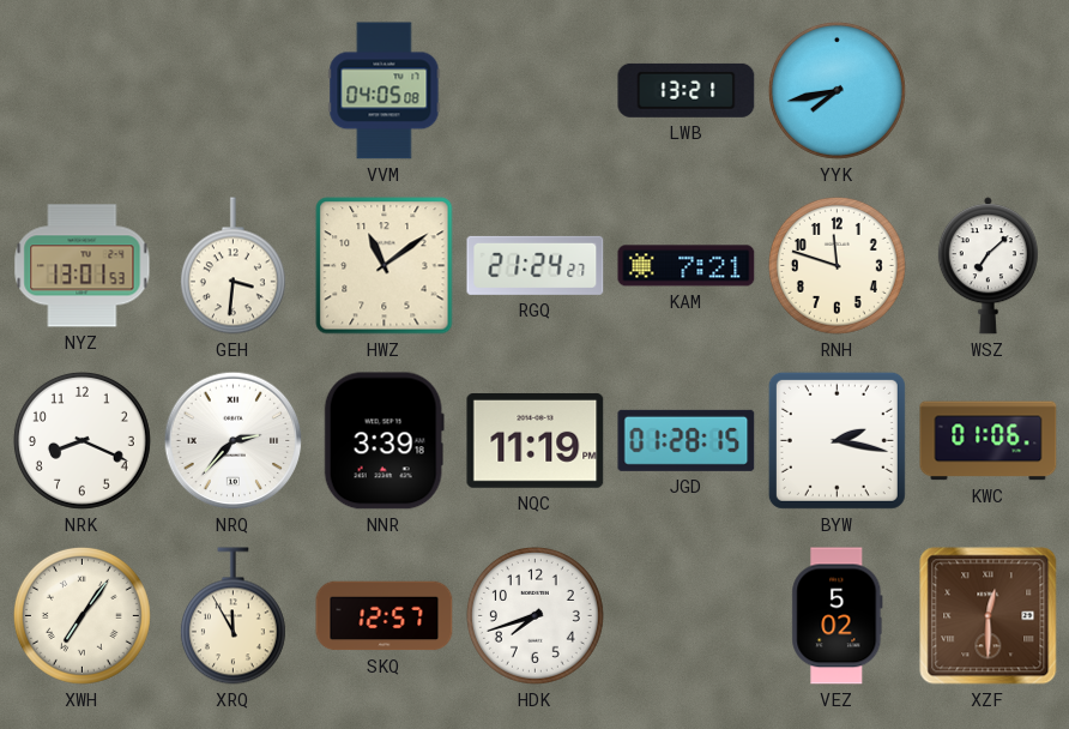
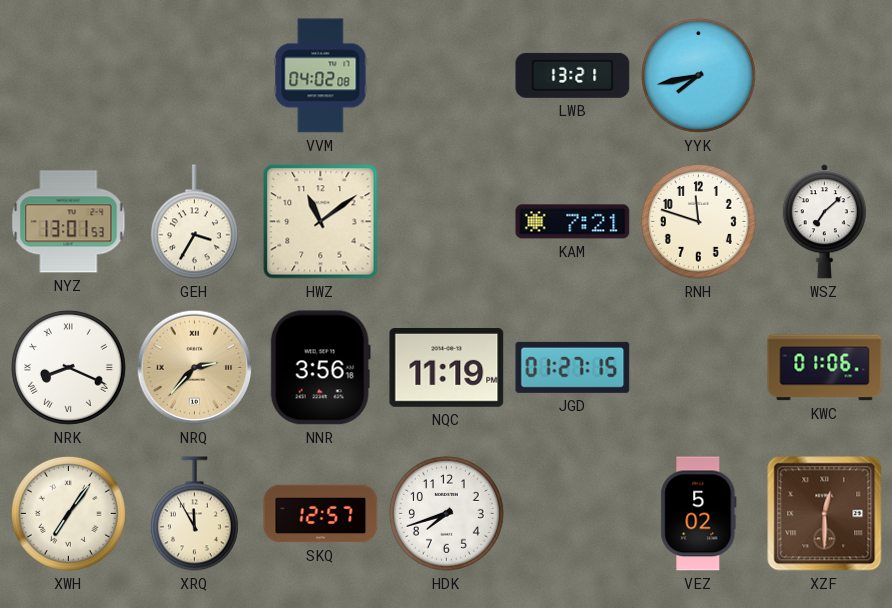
VVM: 04:05 -> 04:02
GEH: 3:31 -> 3:35
RGQ: 21:24 -> none
NRK numerals: Arabic -> Roman
NRQ dial: white -> champagne
NNR: 3:39 -> 3:56
JGD: 01:28 -> 01:27
BYW: 2:17 -> none
